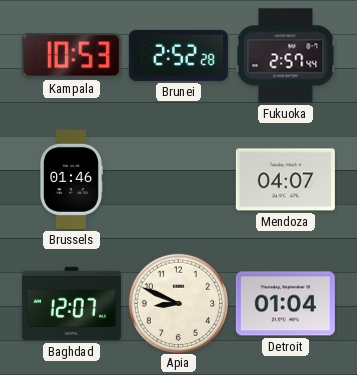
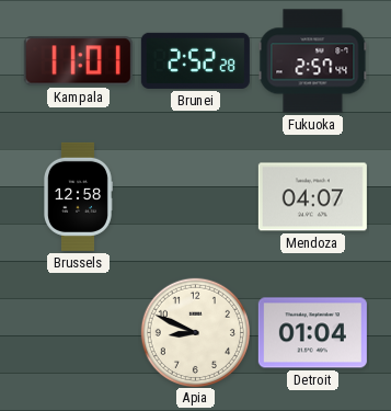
Kampala: 10:53 -> 11:01
Brussels: 01:46 -> 12:58
Baghdad: 12:07 -> none
